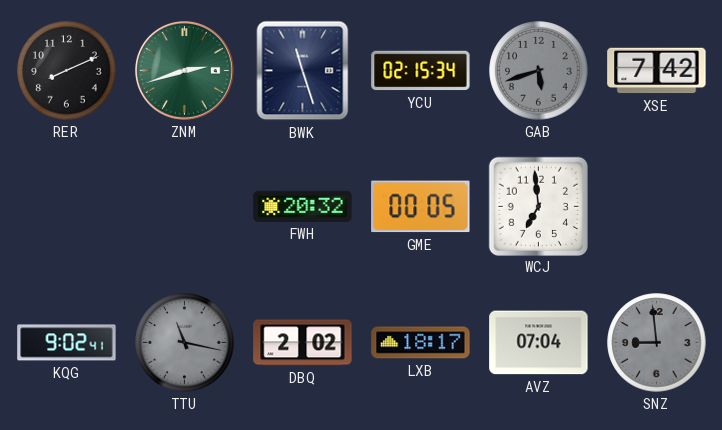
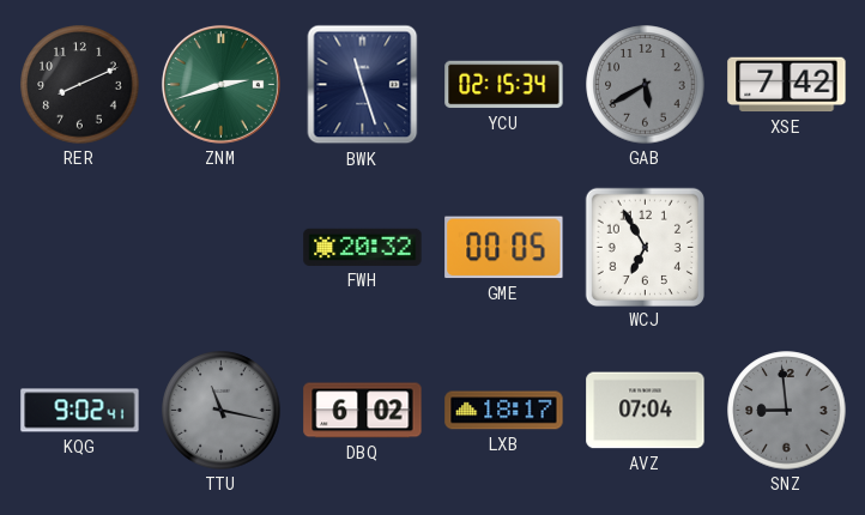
GAB: 5:42 -> 5:40
WCJ: 6:59 -> 6:55
DBQ: 2:02 -> 6:02
